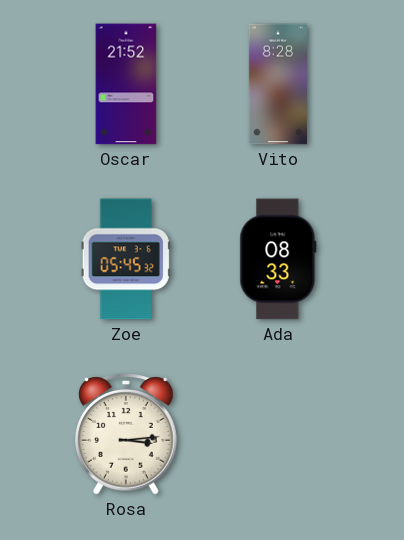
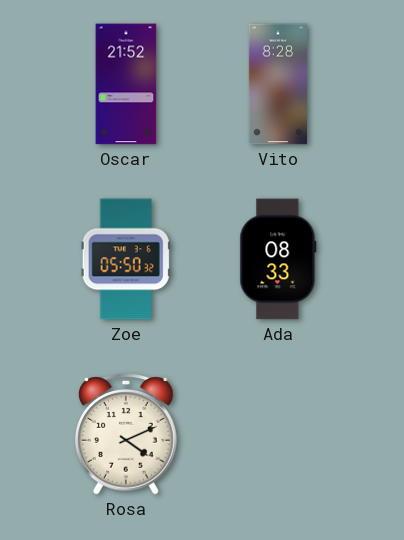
Zoe: 05:45 -> 05:50
Rosa: 3:14 -> 4:11
